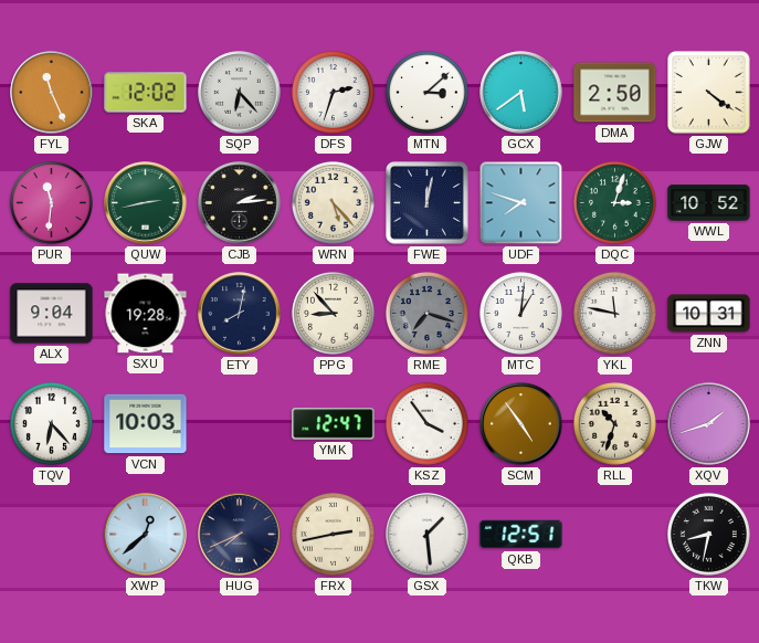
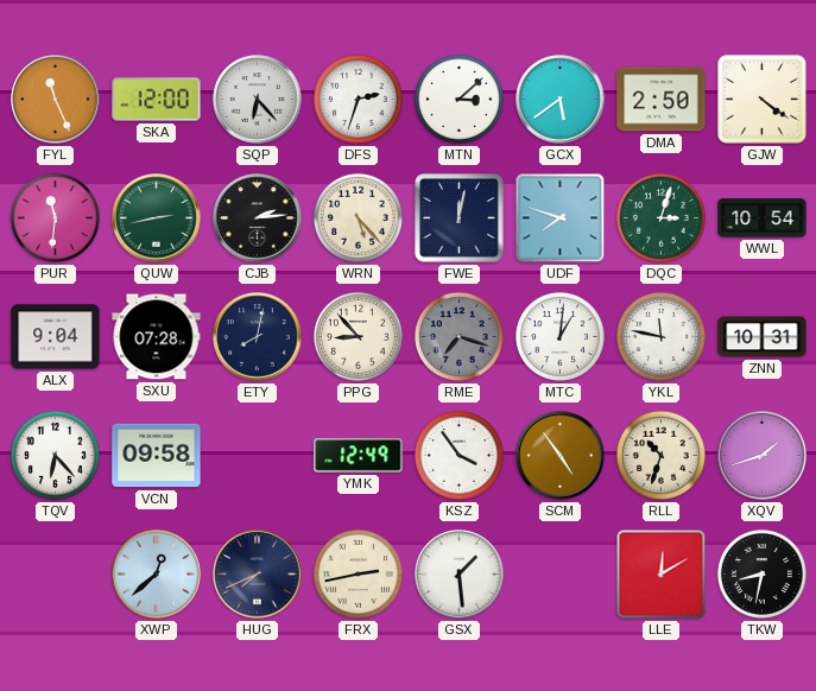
SKA: 12:02 -> 12:00
WWL: 10:52 -> 10:54
SXU: 19:28 -> 07:28
VCN: 10:03 -> 09:58
YMK: 12:47 -> 12:49
QKB: 12:51 -> none
LLE: none -> 12:10
